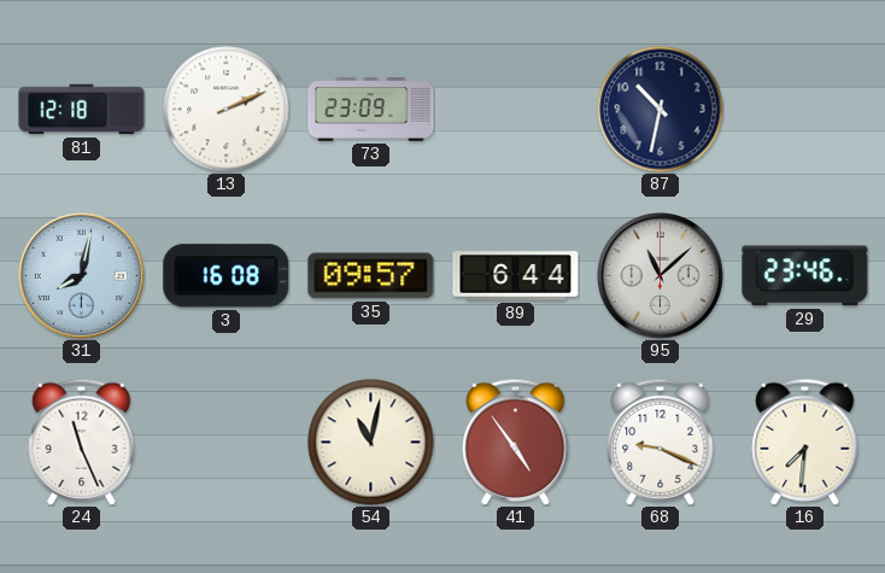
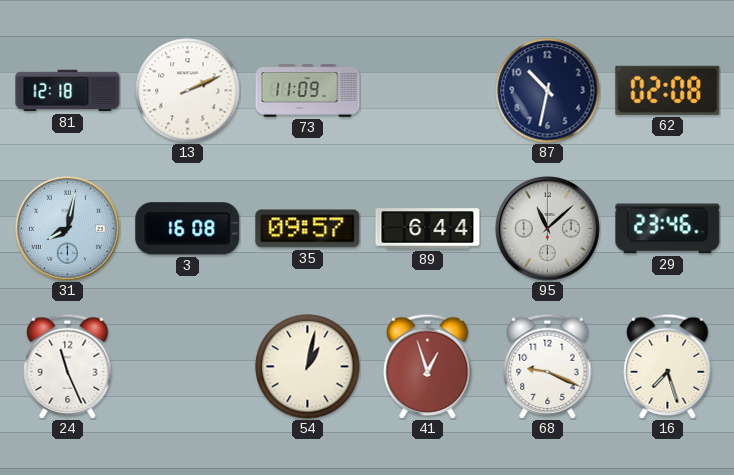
73: 23:09 -> 11:09
62: none -> 02:08
54: 11:02 -> 1:02
41: 4:54 -> 12:57
16: 7:31 -> 7:27
